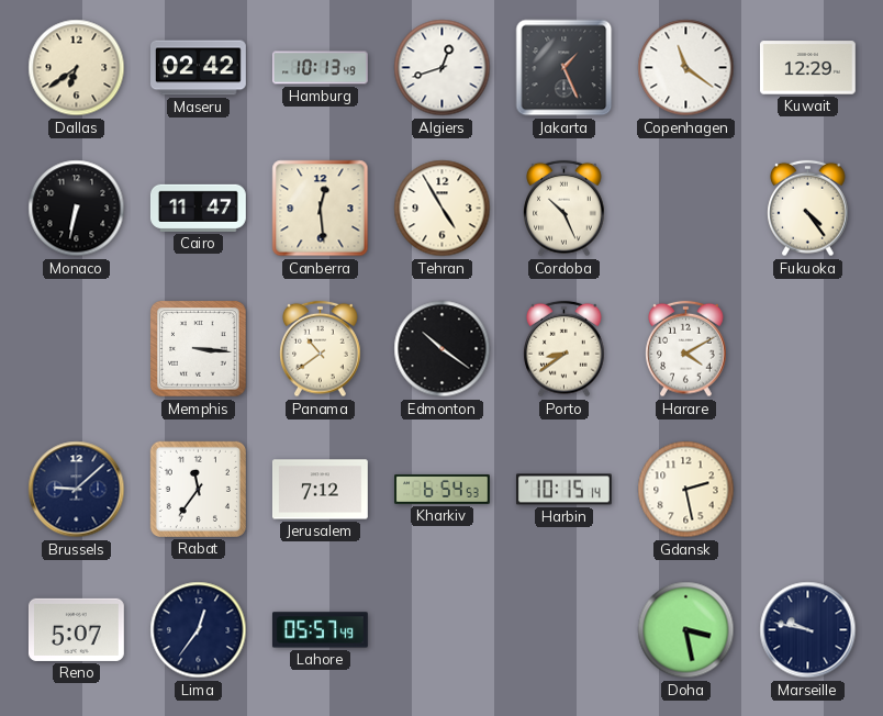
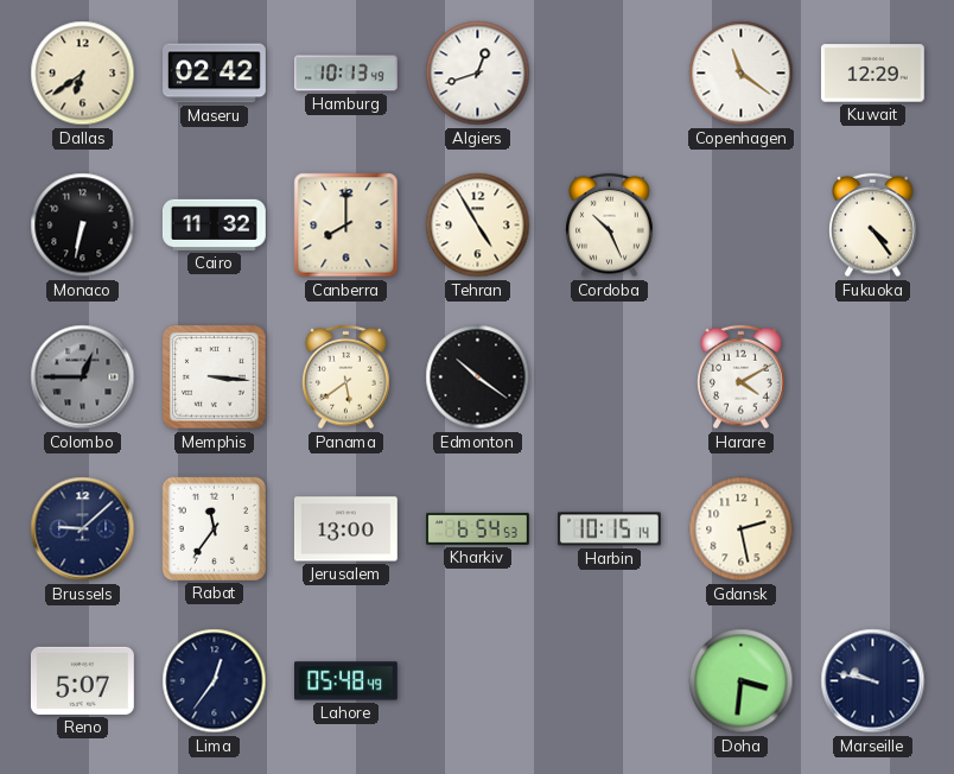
Jakarta: 1:26 -> none
Cairo: 11:47 -> 11:32
Canberra: 12:29 -> 8:00
Colombo: none -> 12:45
Panama: 10:39 -> 5:39
Porto: 8:39 -> none
Jerusalem: 7:12 -> 13:00
Lahore: 05:57 -> 05:48
Doha: 3:28 -> 3:31
